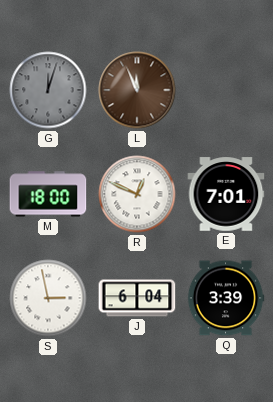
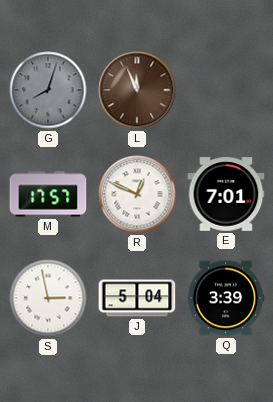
G: 12:03 -> 8:03
M: 18:00 -> 17:57
J: 6:04 -> 5:04
